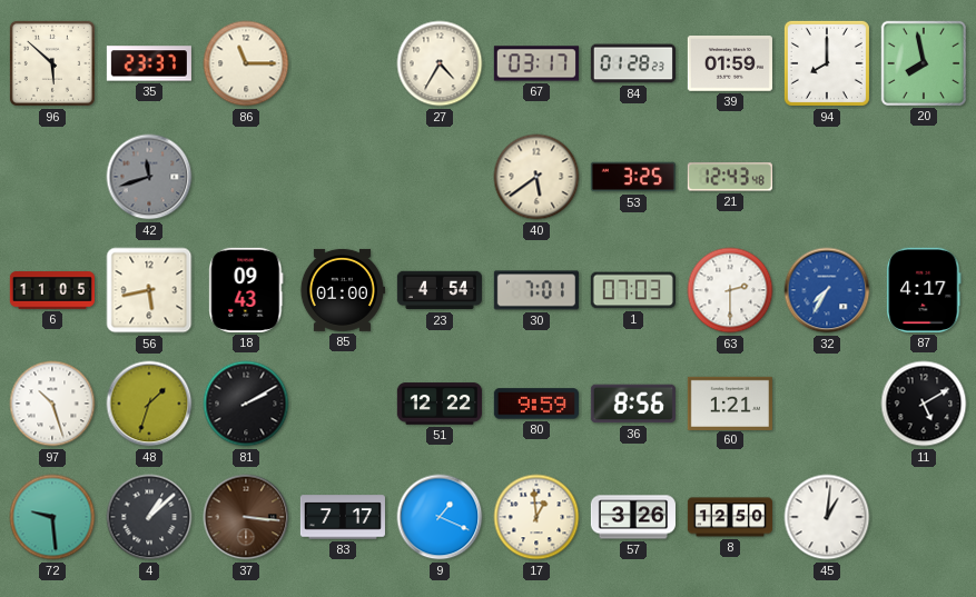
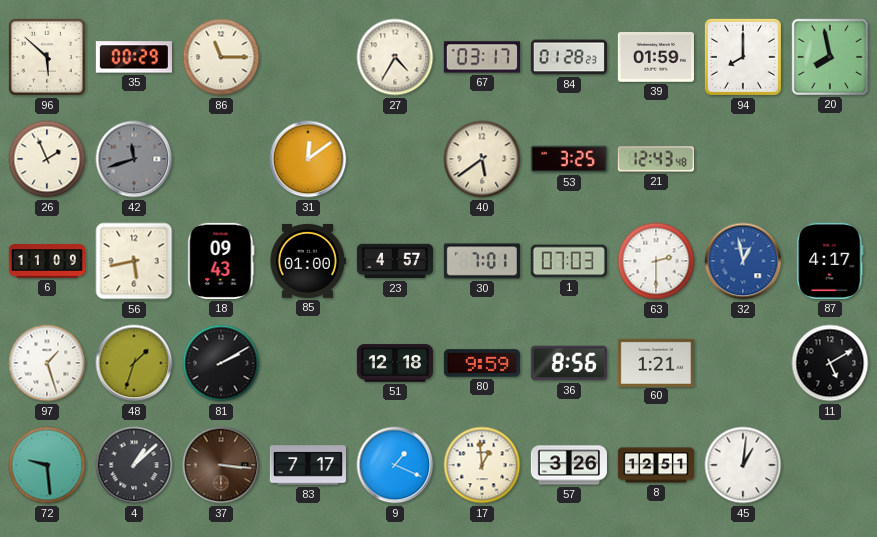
35: 23:37 -> 00:29
26: none -> 1:56
31: none -> 12:09
6: 11:05 -> 11:09
23: 4:54 -> 4:57
32: 7:35 -> 12:58
97: 10:27 -> 1:27
51: 12:22 -> 12:18
8: 12:50 -> 12:51
